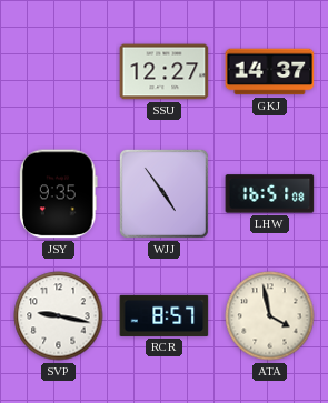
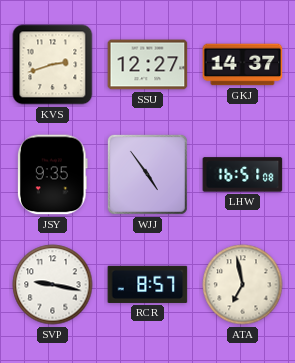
KVS: none -> 2:42
ATA: 3:58 -> 6:58
